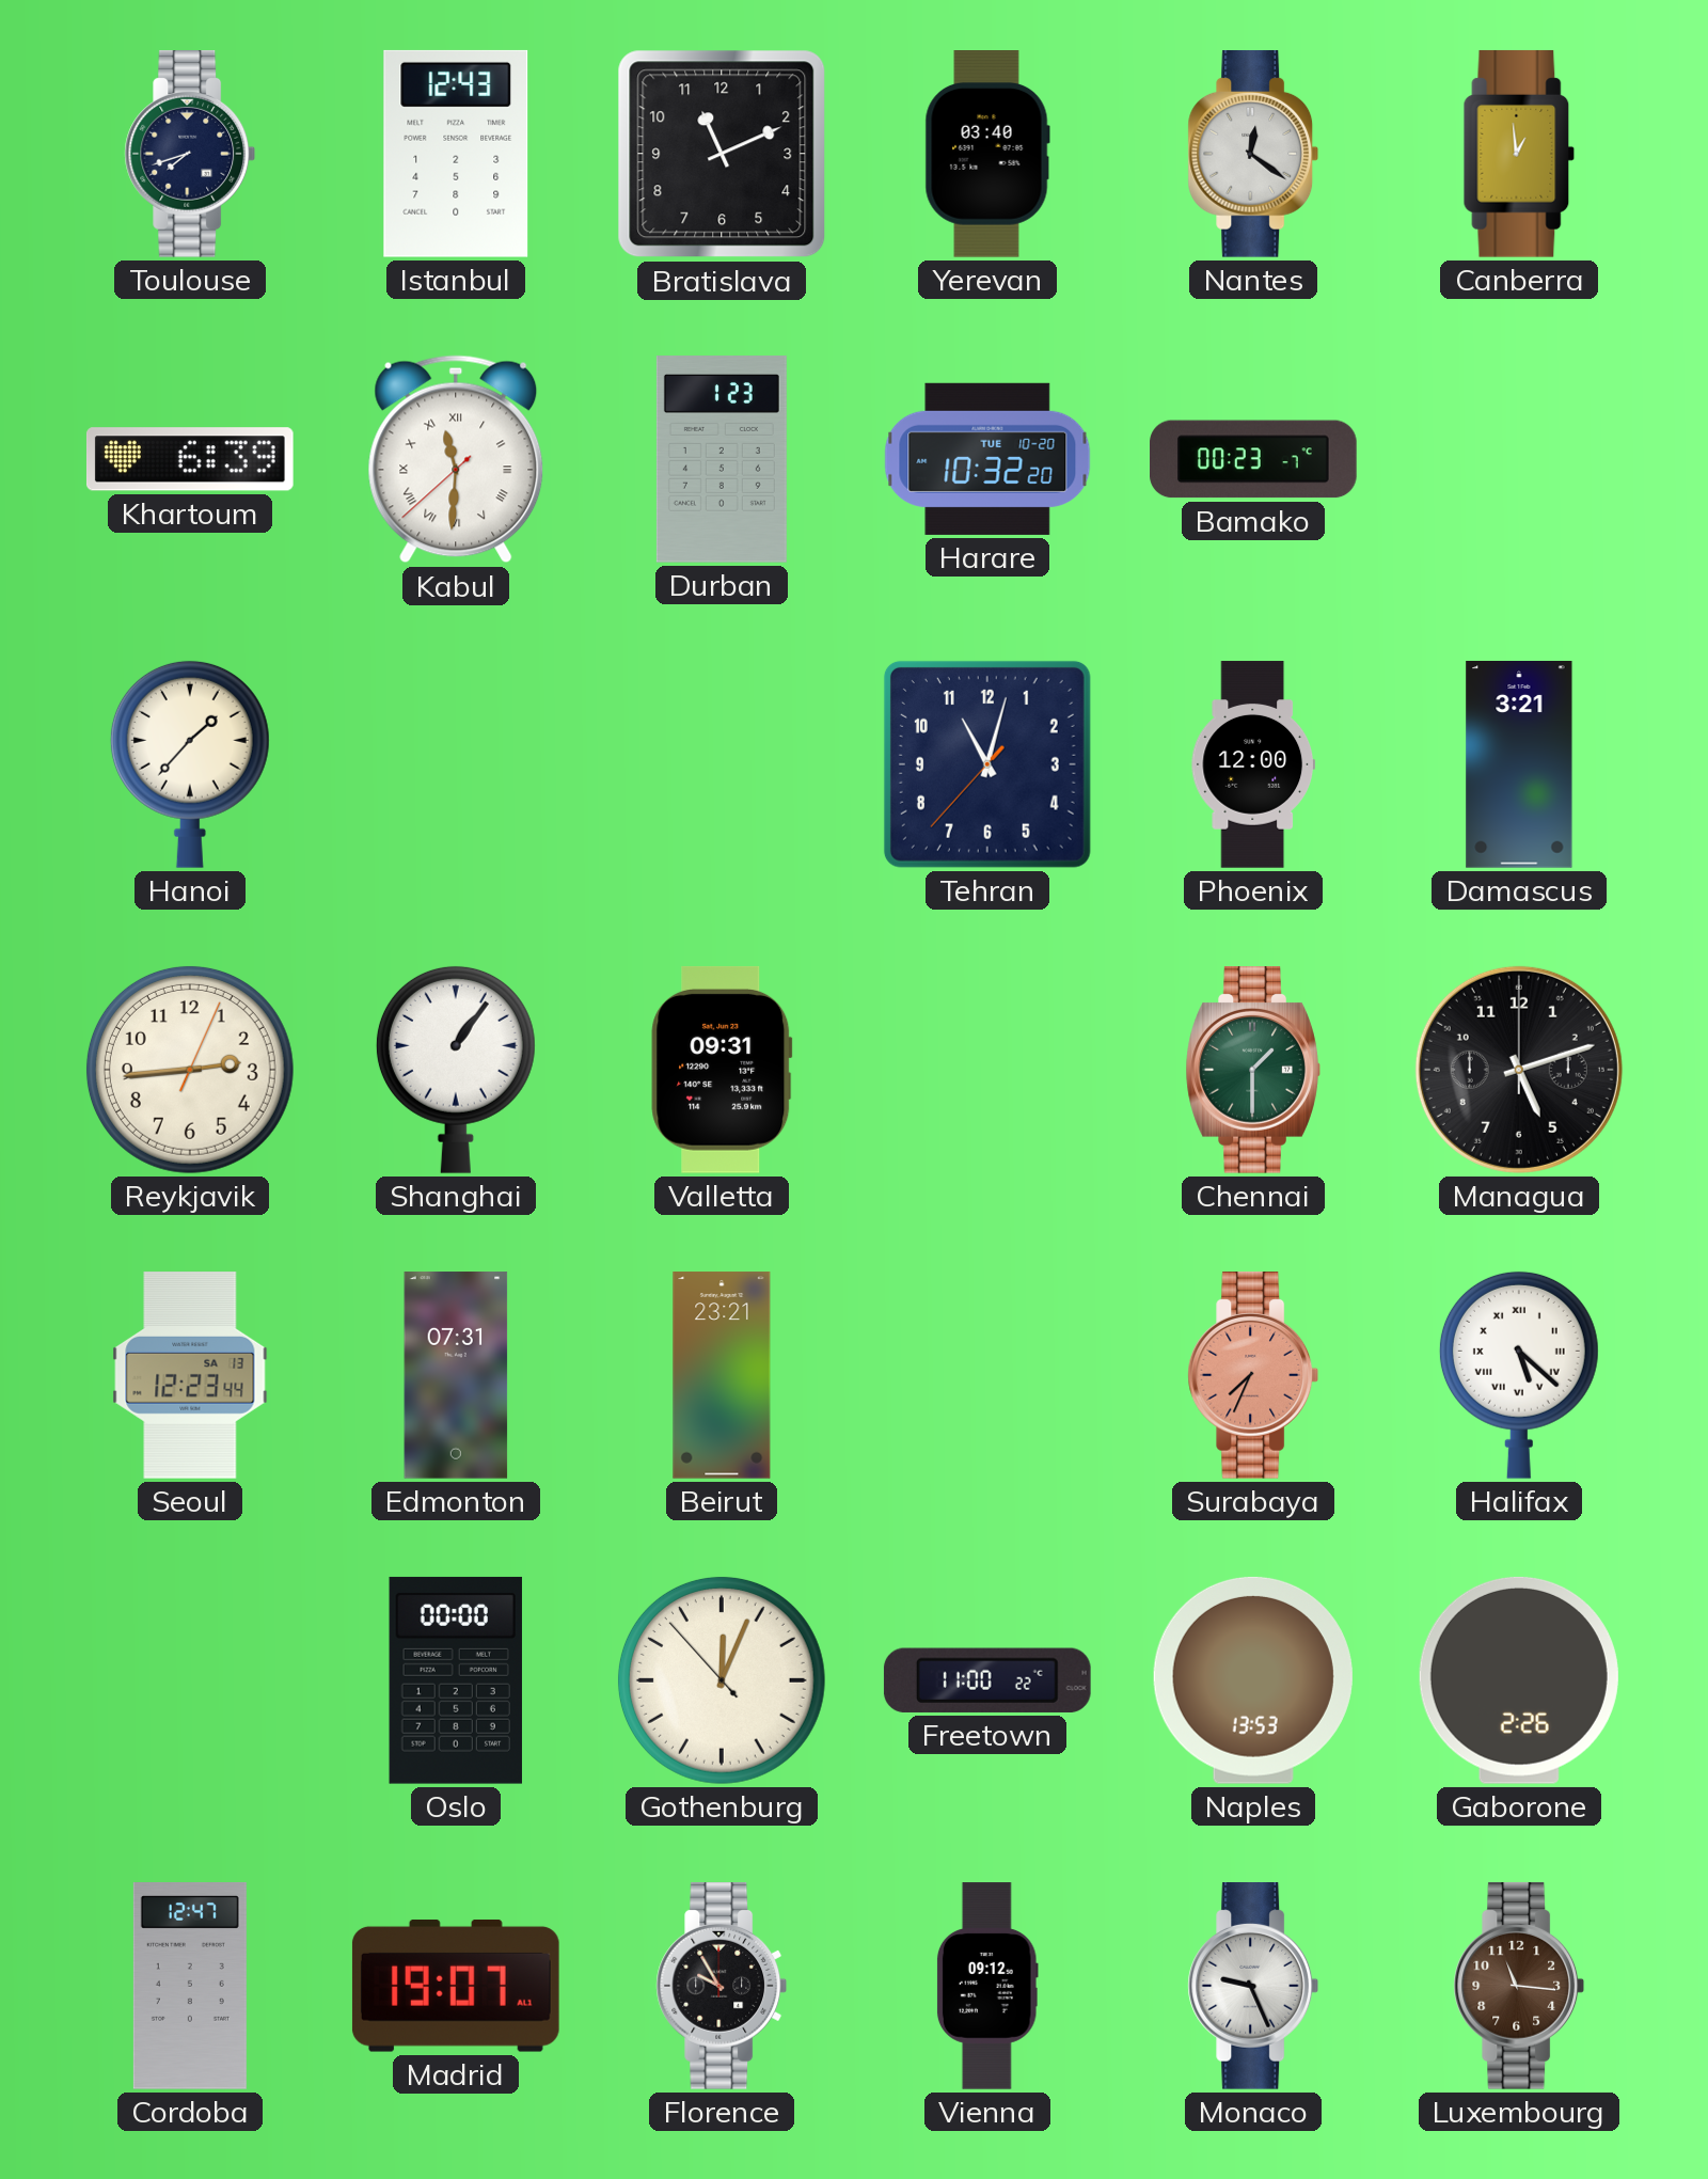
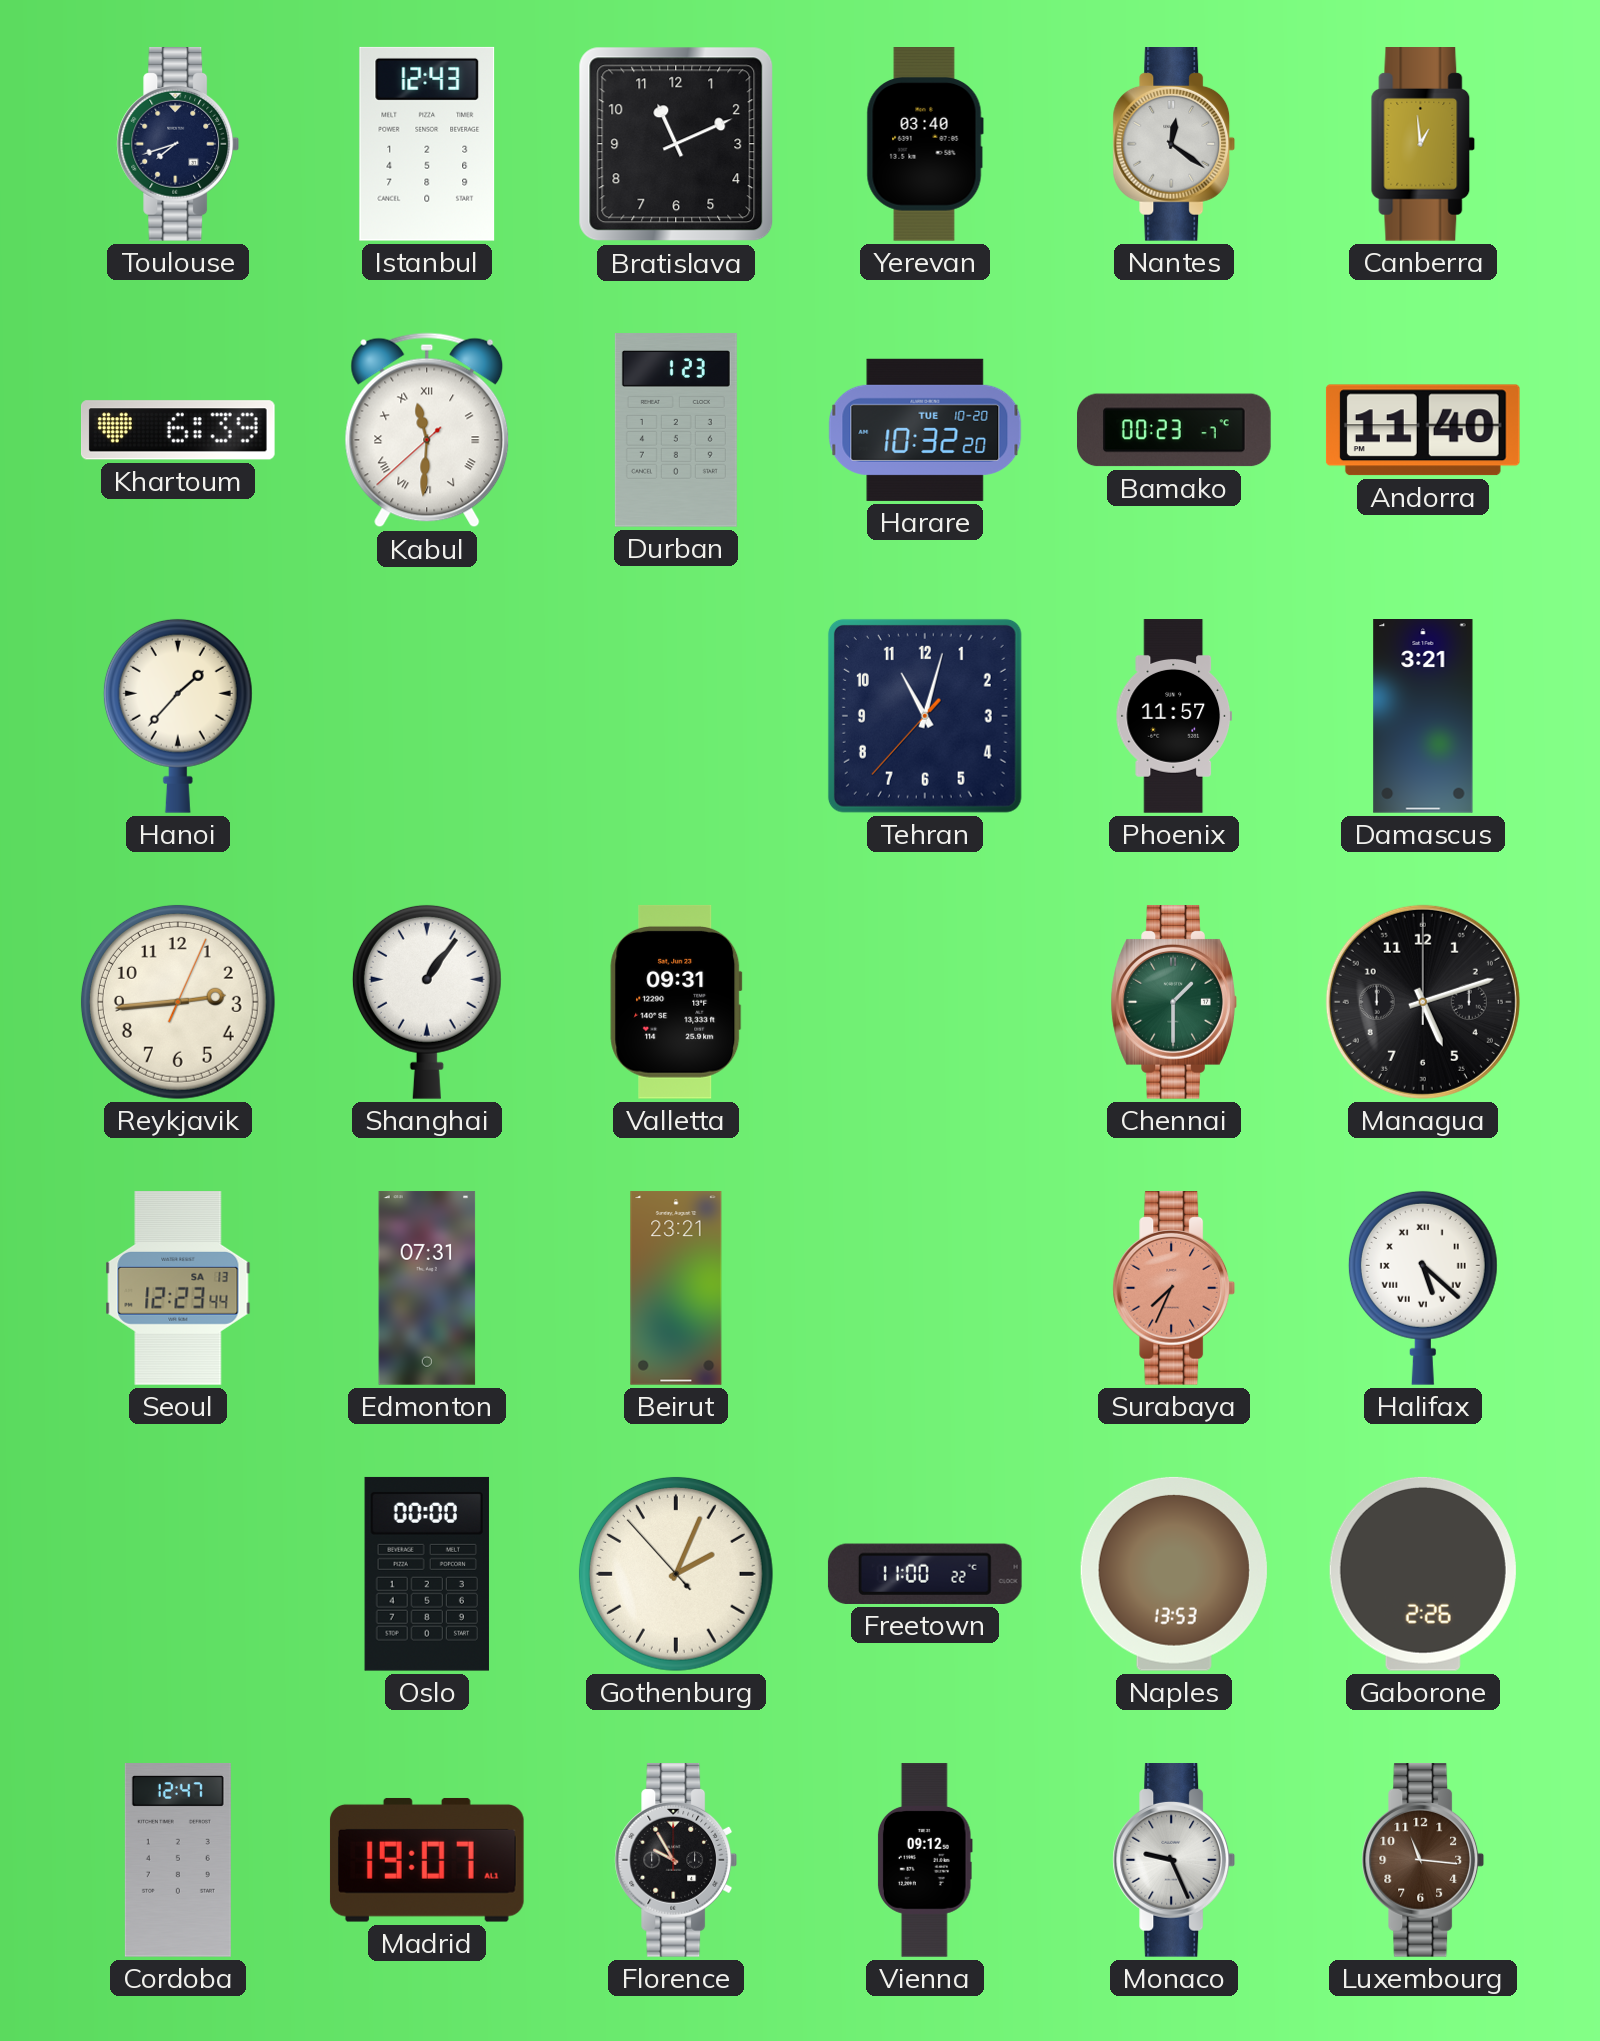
Andorra: none -> 11:40
Phoenix: 12:00 -> 11:57
Gothenburg: 12:03 -> 2:03
